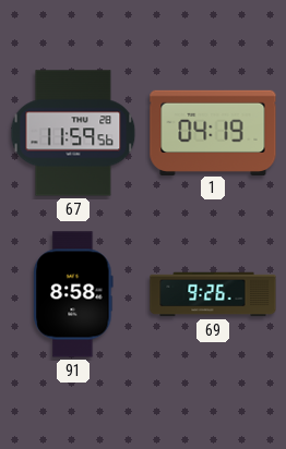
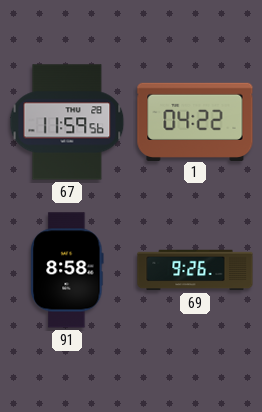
1: 04:19 -> 04:22
